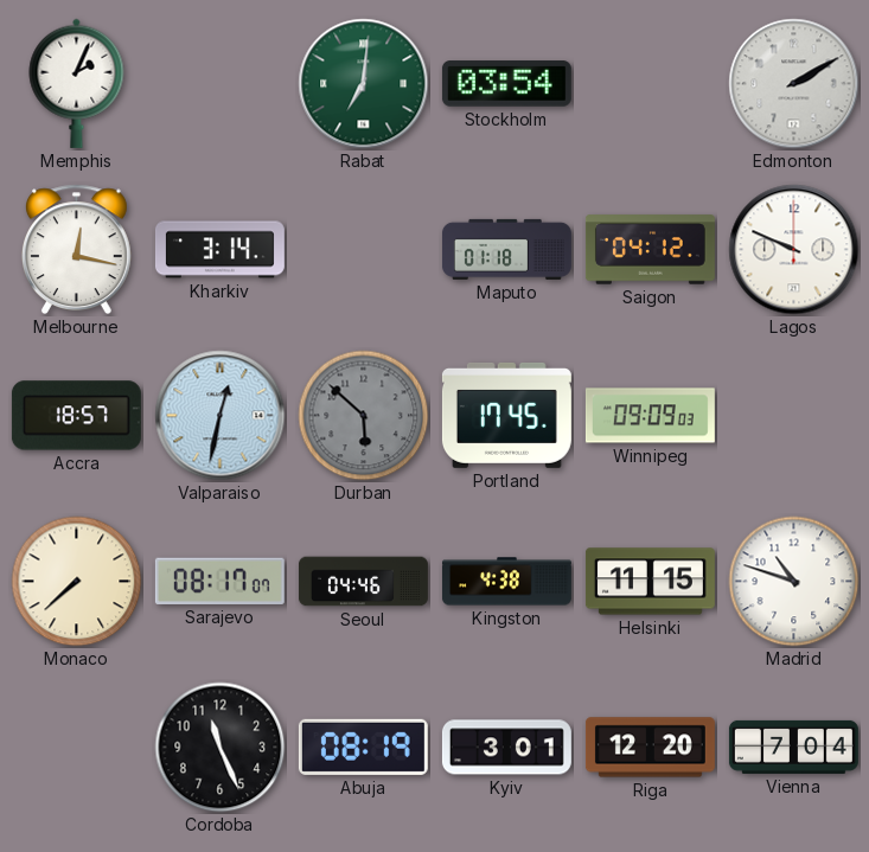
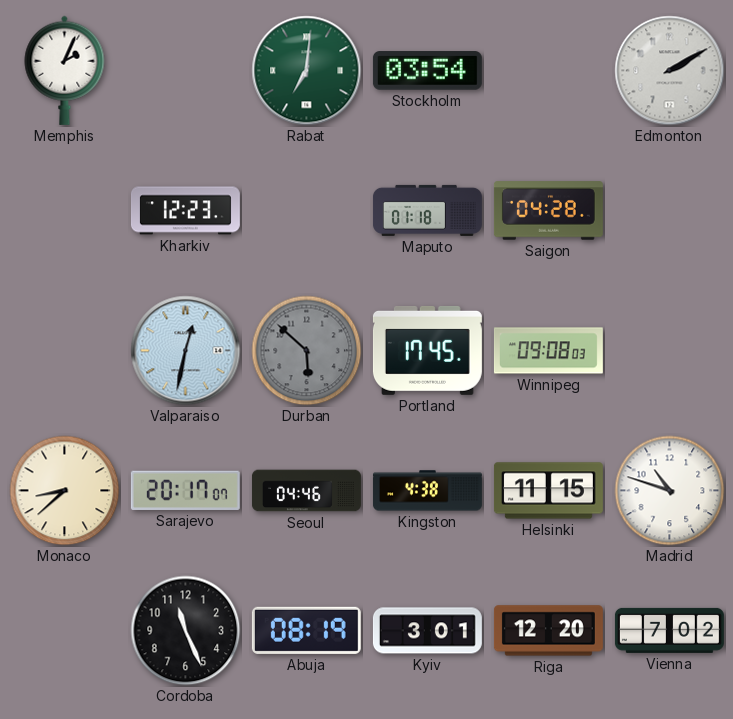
Melbourne: 12:17 -> none
Kharkiv: 3:14 -> 12:23
Saigon: 04:12 -> 04:28
Lagos: 9:49 -> none
Accra: 18:57 -> none
Winnipeg: 09:09 -> 09:08
Monaco: 7:38 -> 8:38
Sarajevo: 08:17 -> 20:17
Vienna: 7:04 -> 7:02
